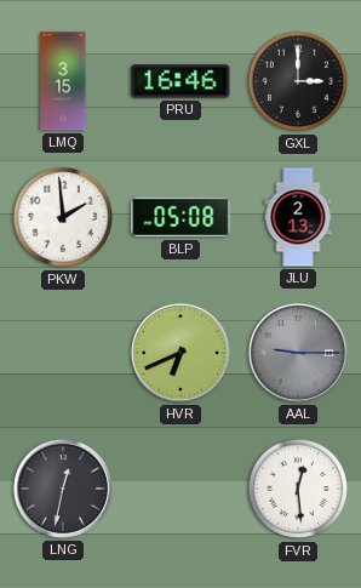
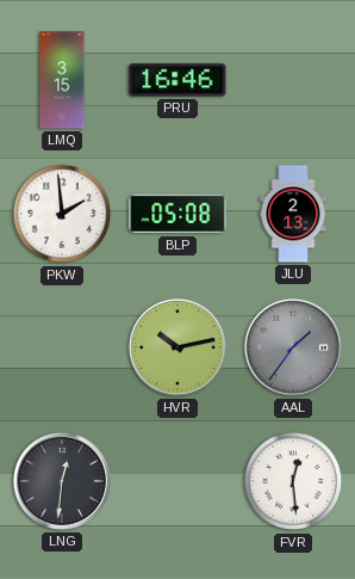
GXL: 3:00 -> none
HVR: 6:41 -> 10:13
AAL: 9:15 -> 1:36
LNG: 12:32 -> 12:31
